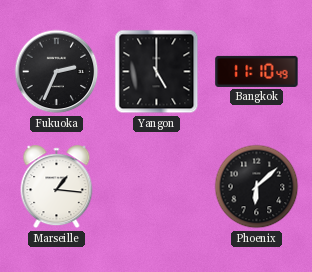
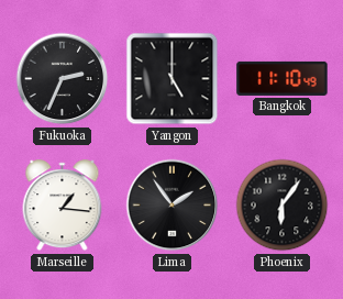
Lima: none -> 1:54
Phoenix: 6:08 -> 6:06
